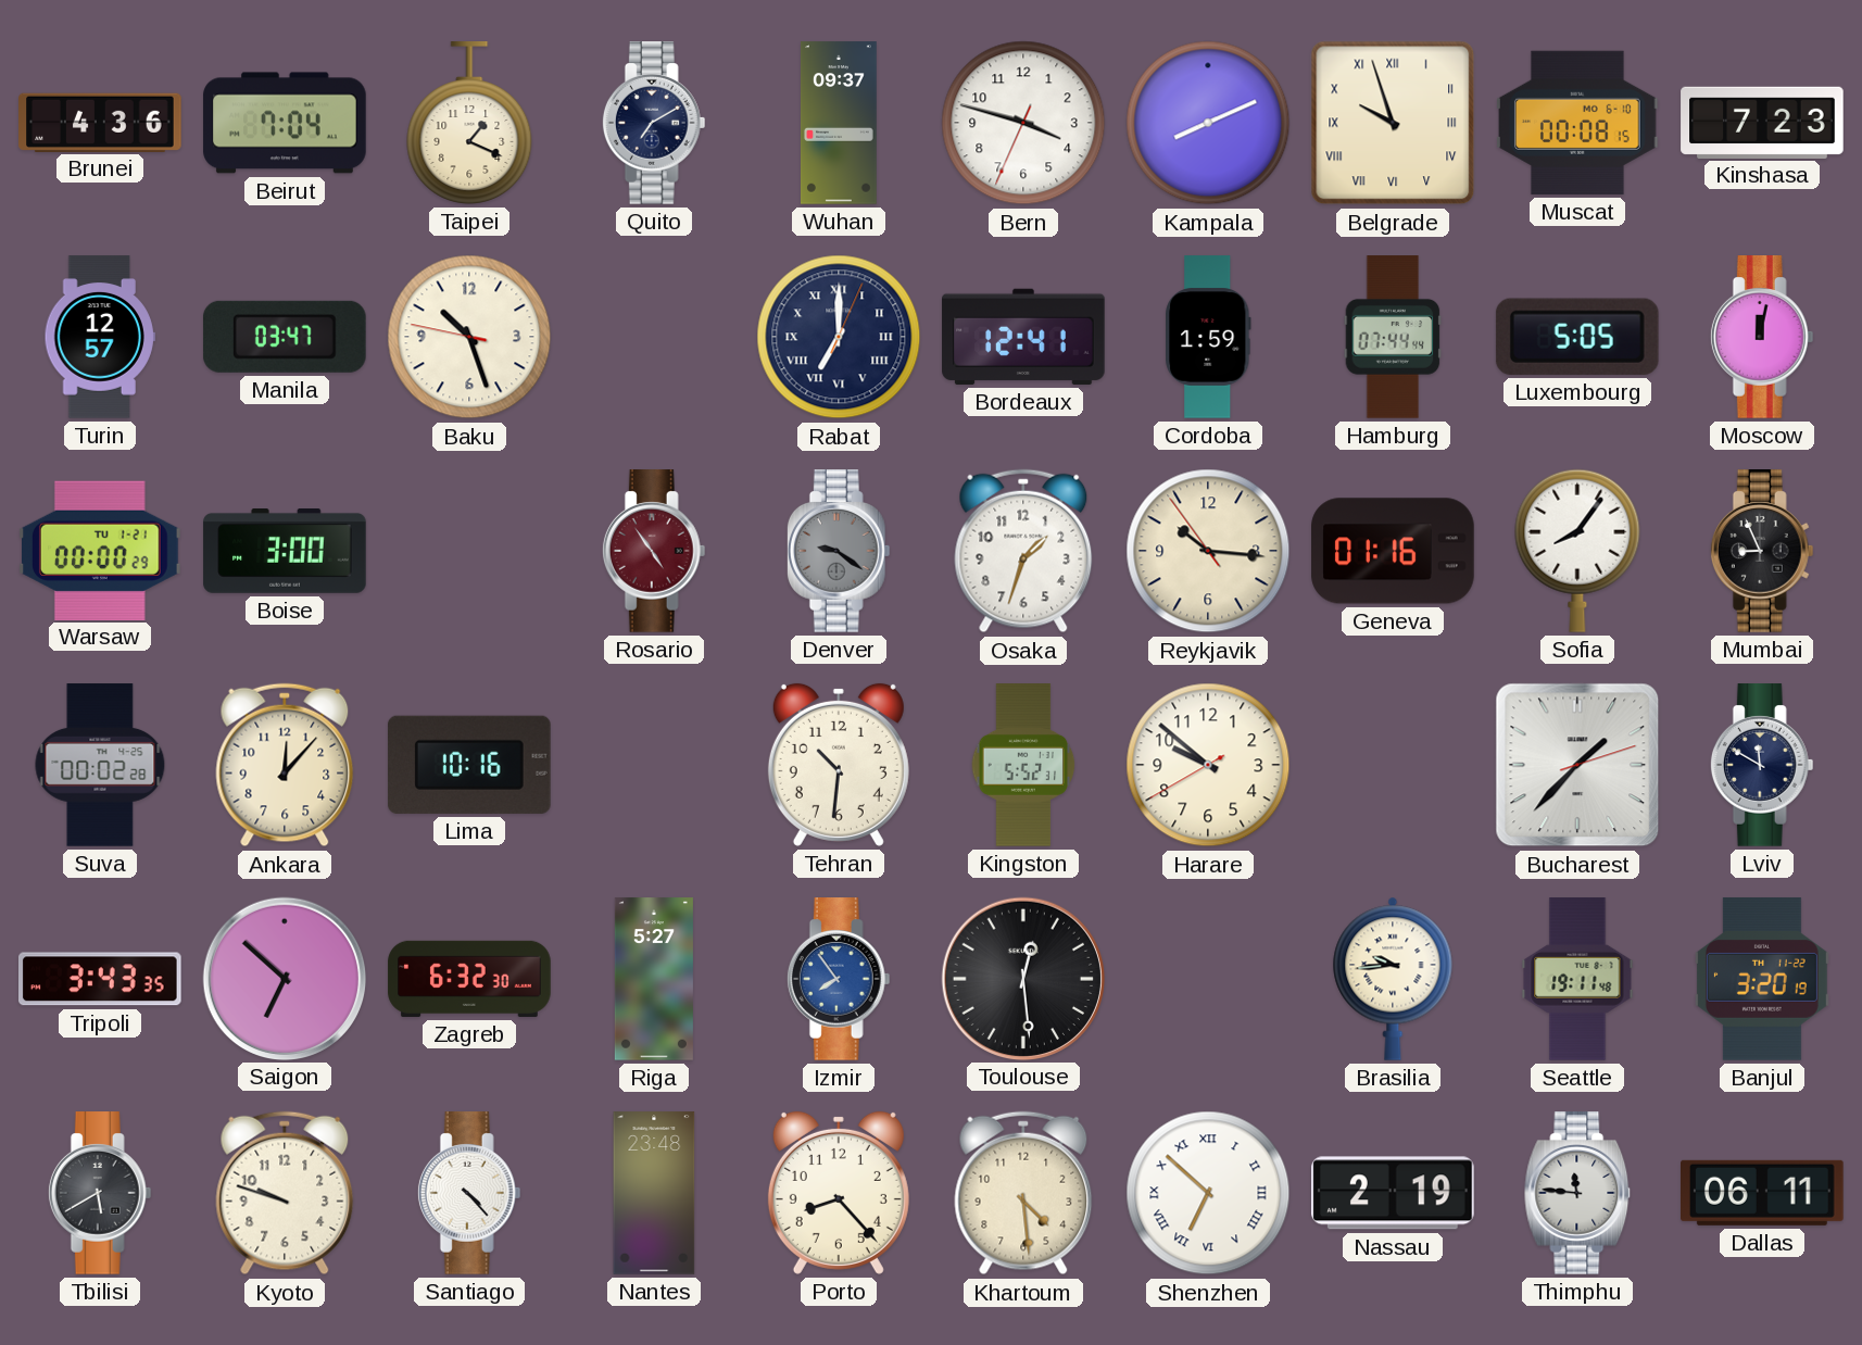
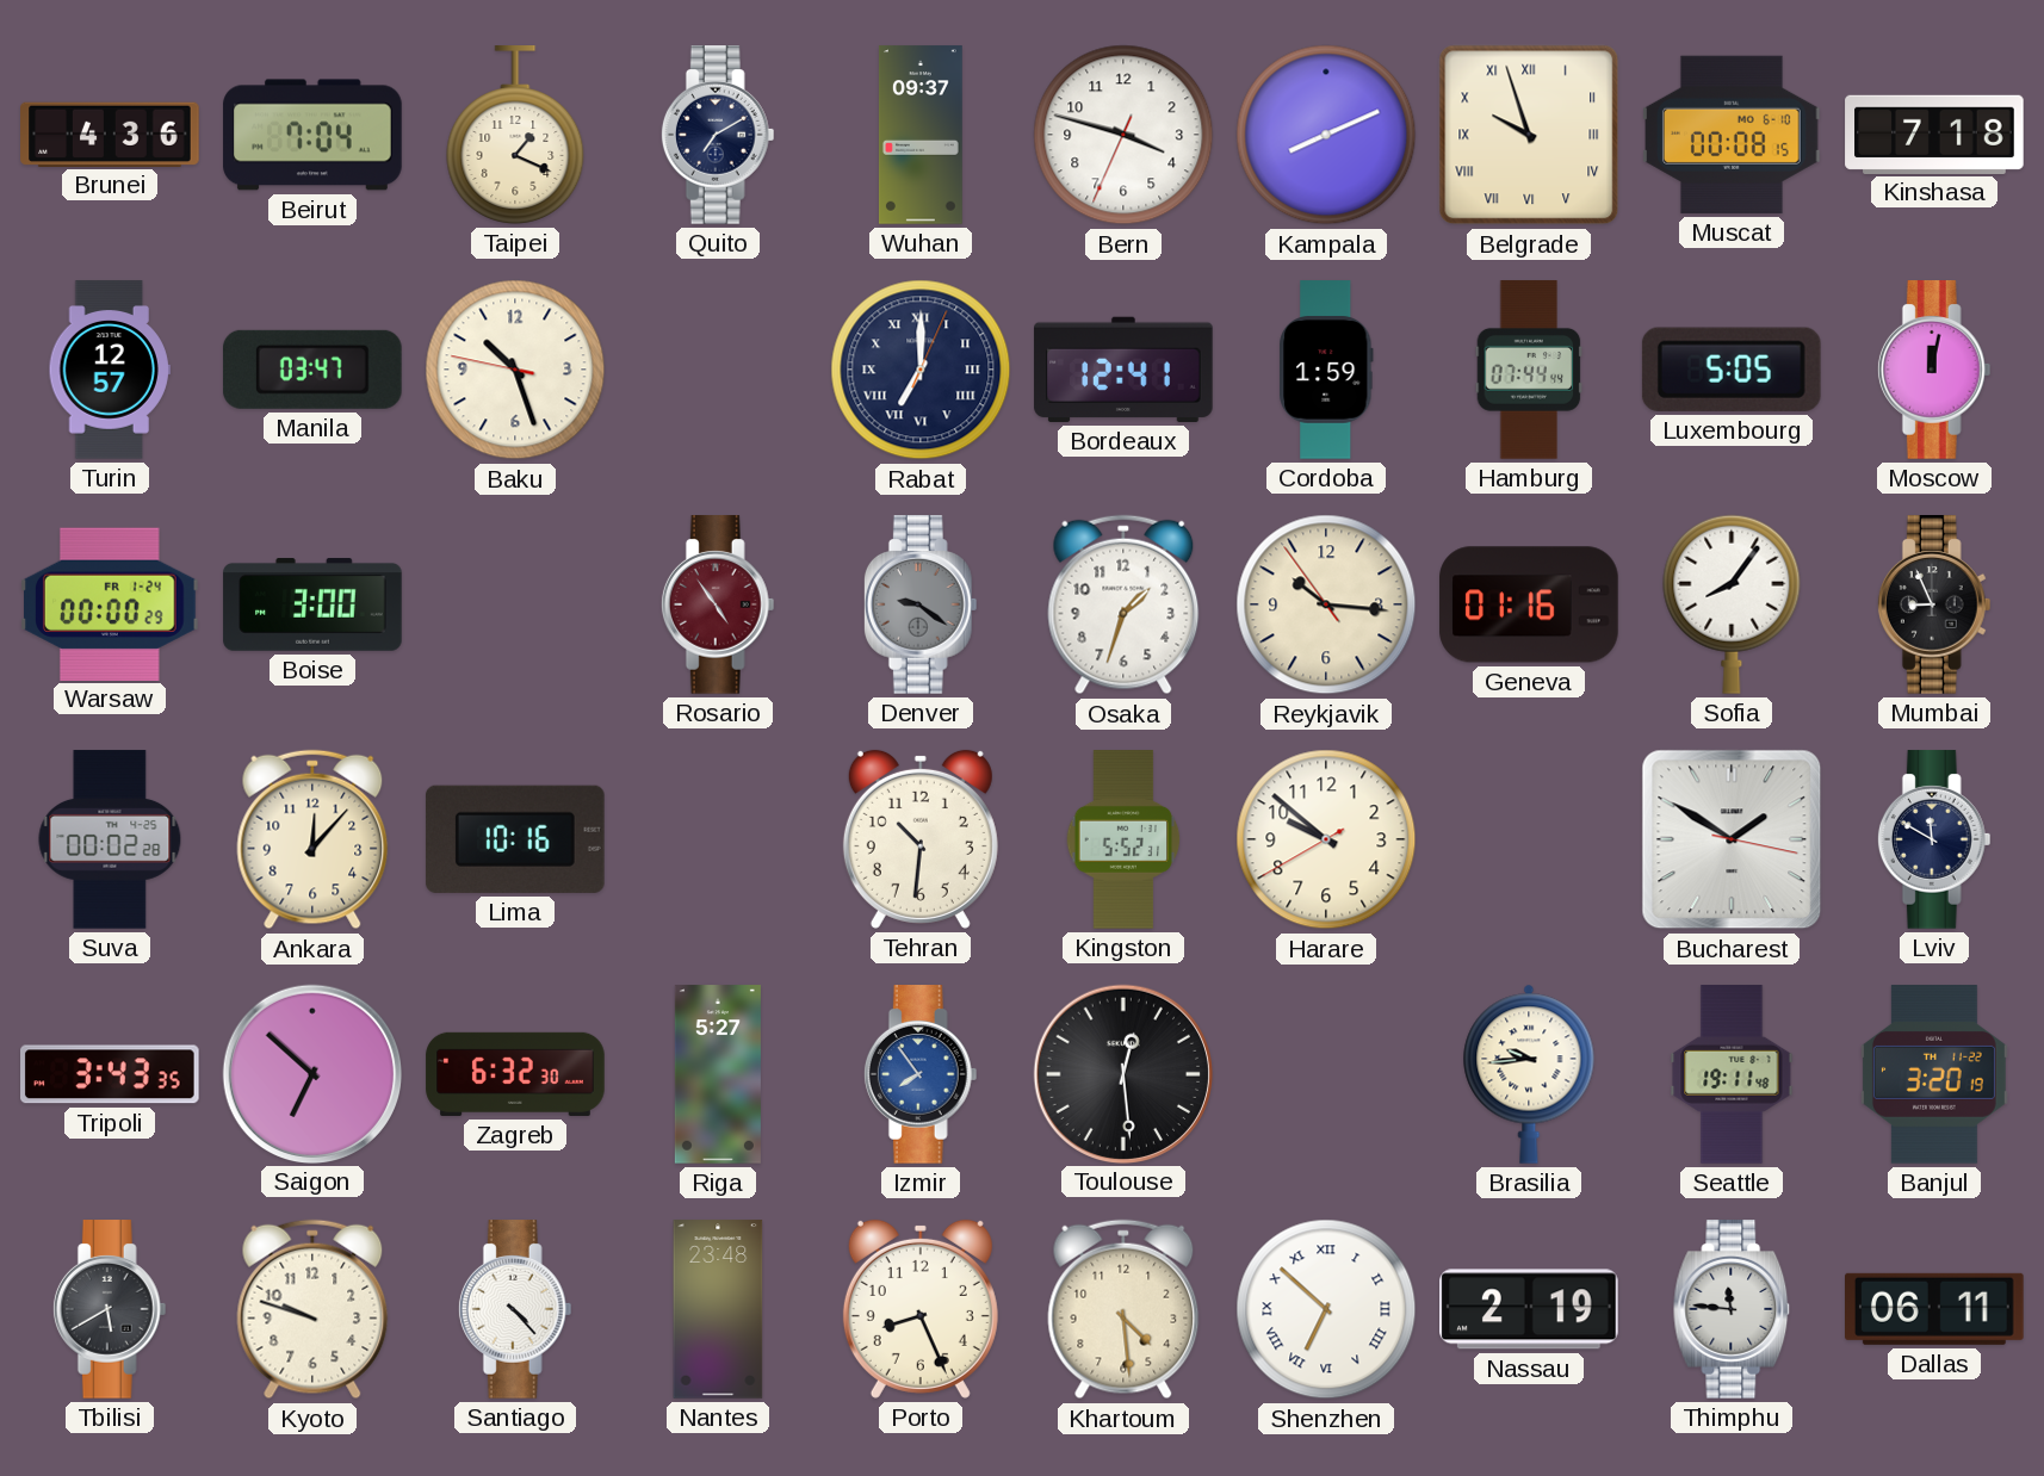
Kinshasa: 7:23 -> 7:18
Warsaw date: TU 1-21 -> FR 1-24
Bucharest: 1:37 -> 1:50
Porto: 8:23 -> 8:26
